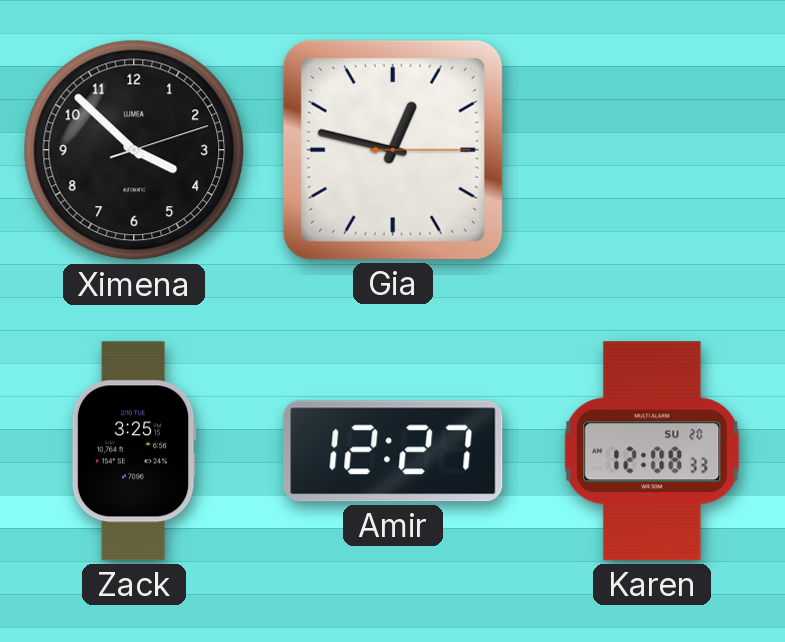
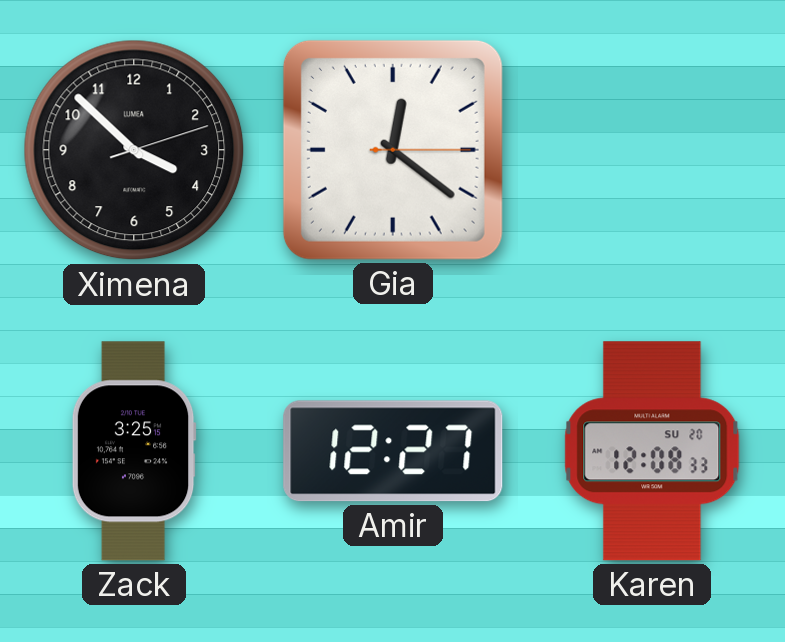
Gia: 12:47 -> 12:21
